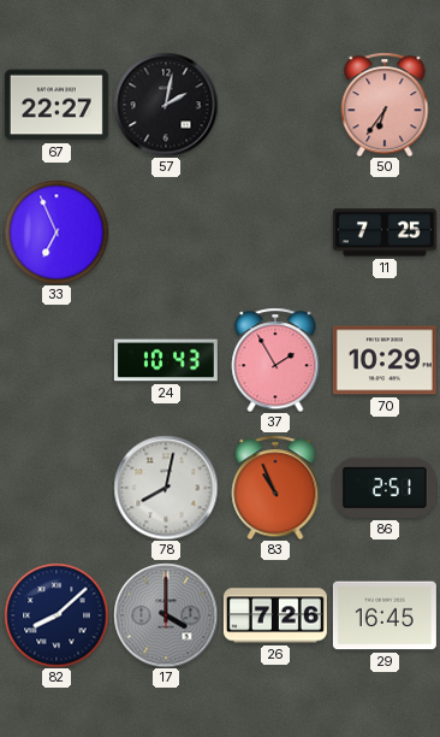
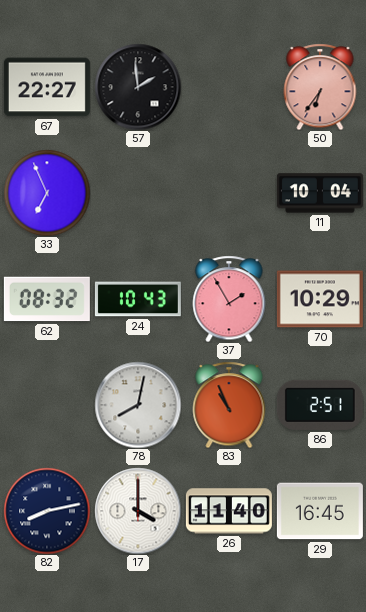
57: 2:02 -> 1:59
11: 7:25 -> 10:04
62: none -> 08:32
82: 8:08 -> 8:13
17 dial: grey -> white
26: 7:26 -> 11:40
